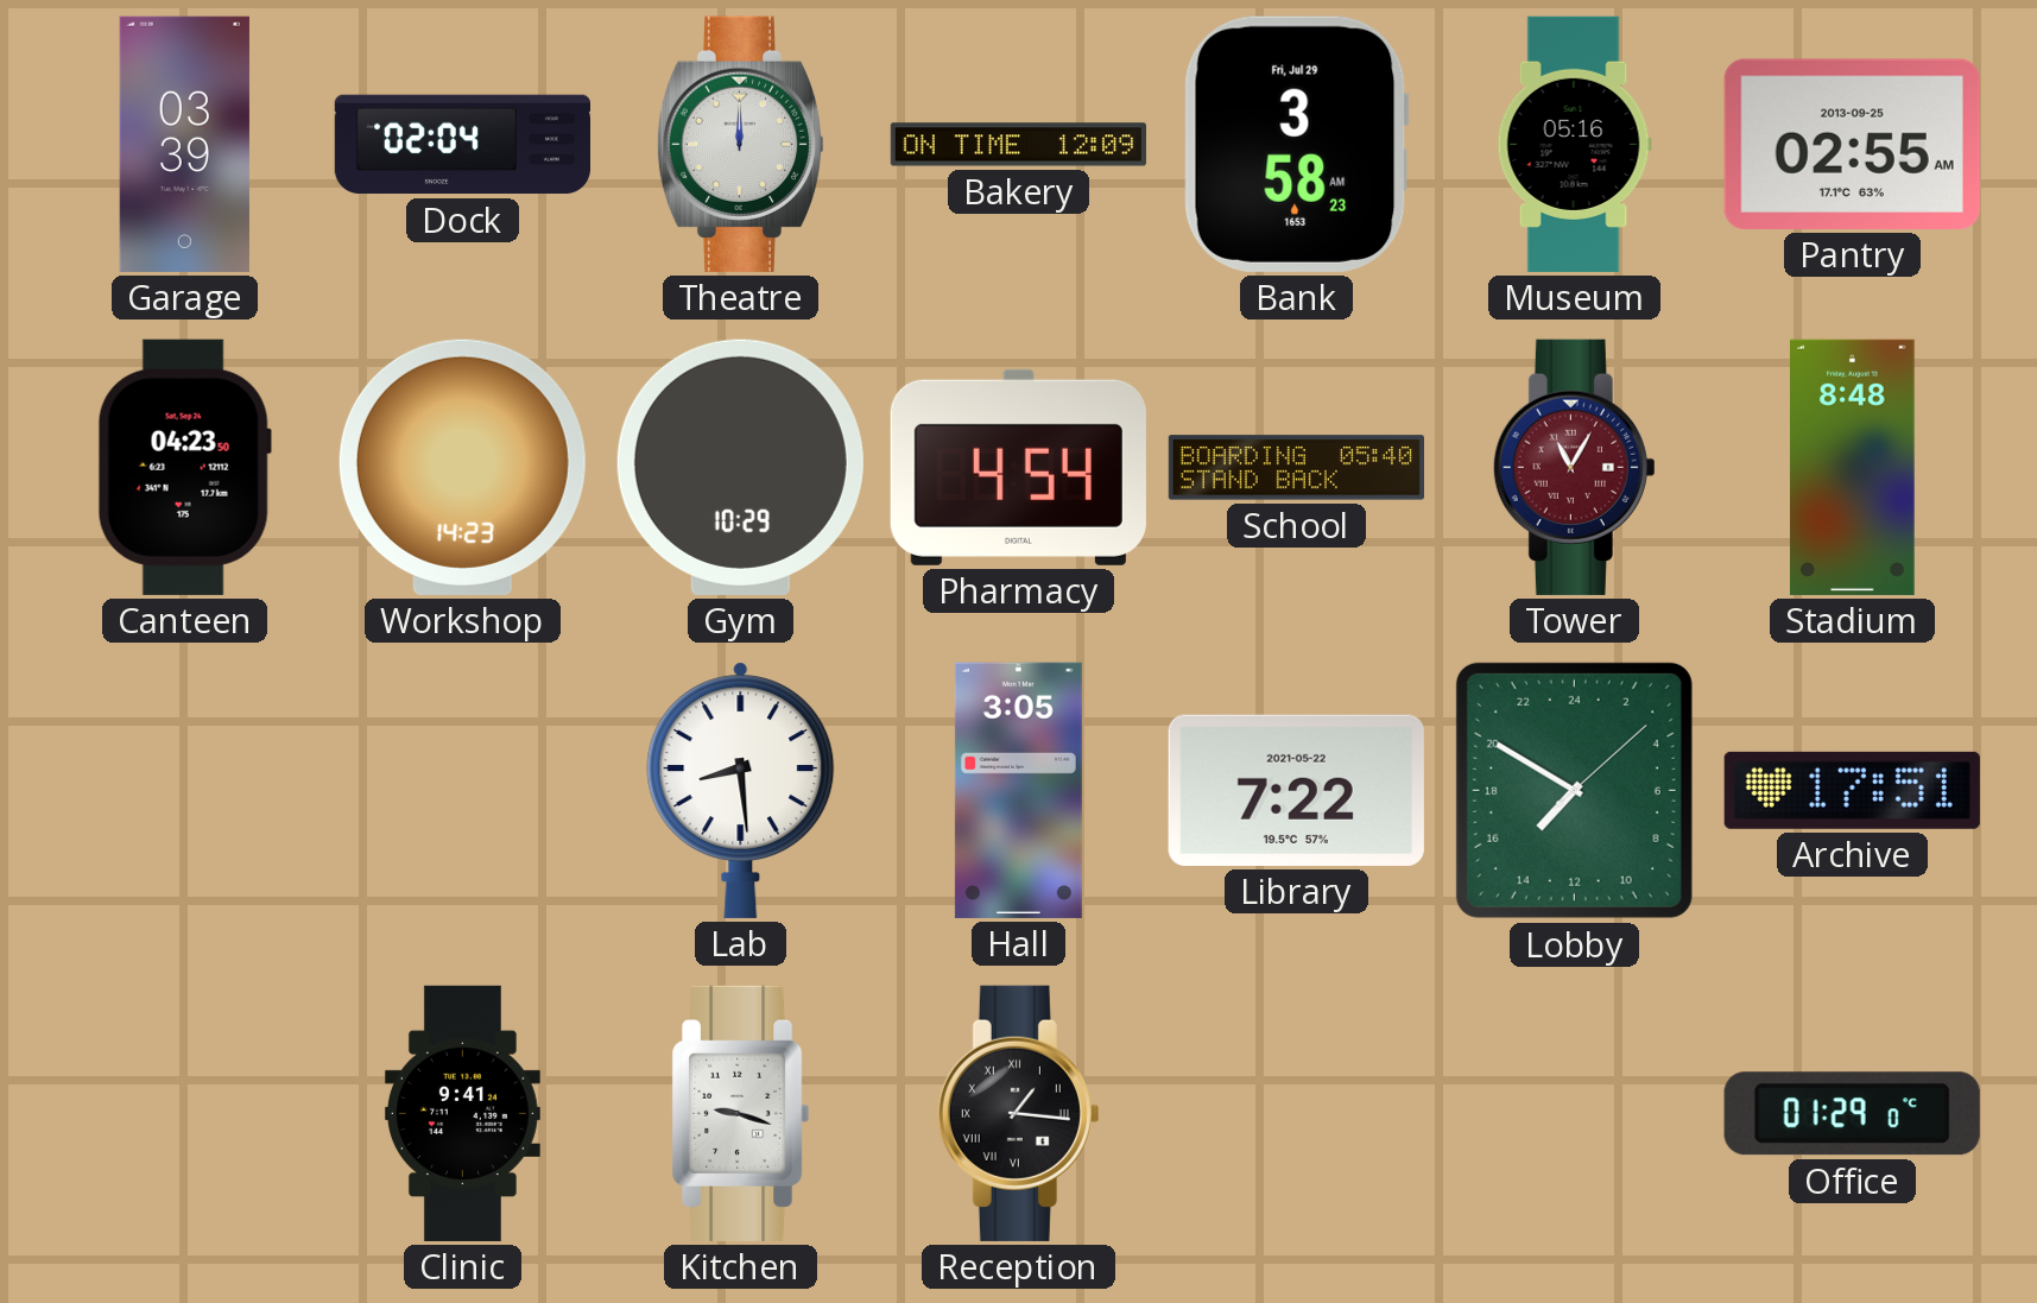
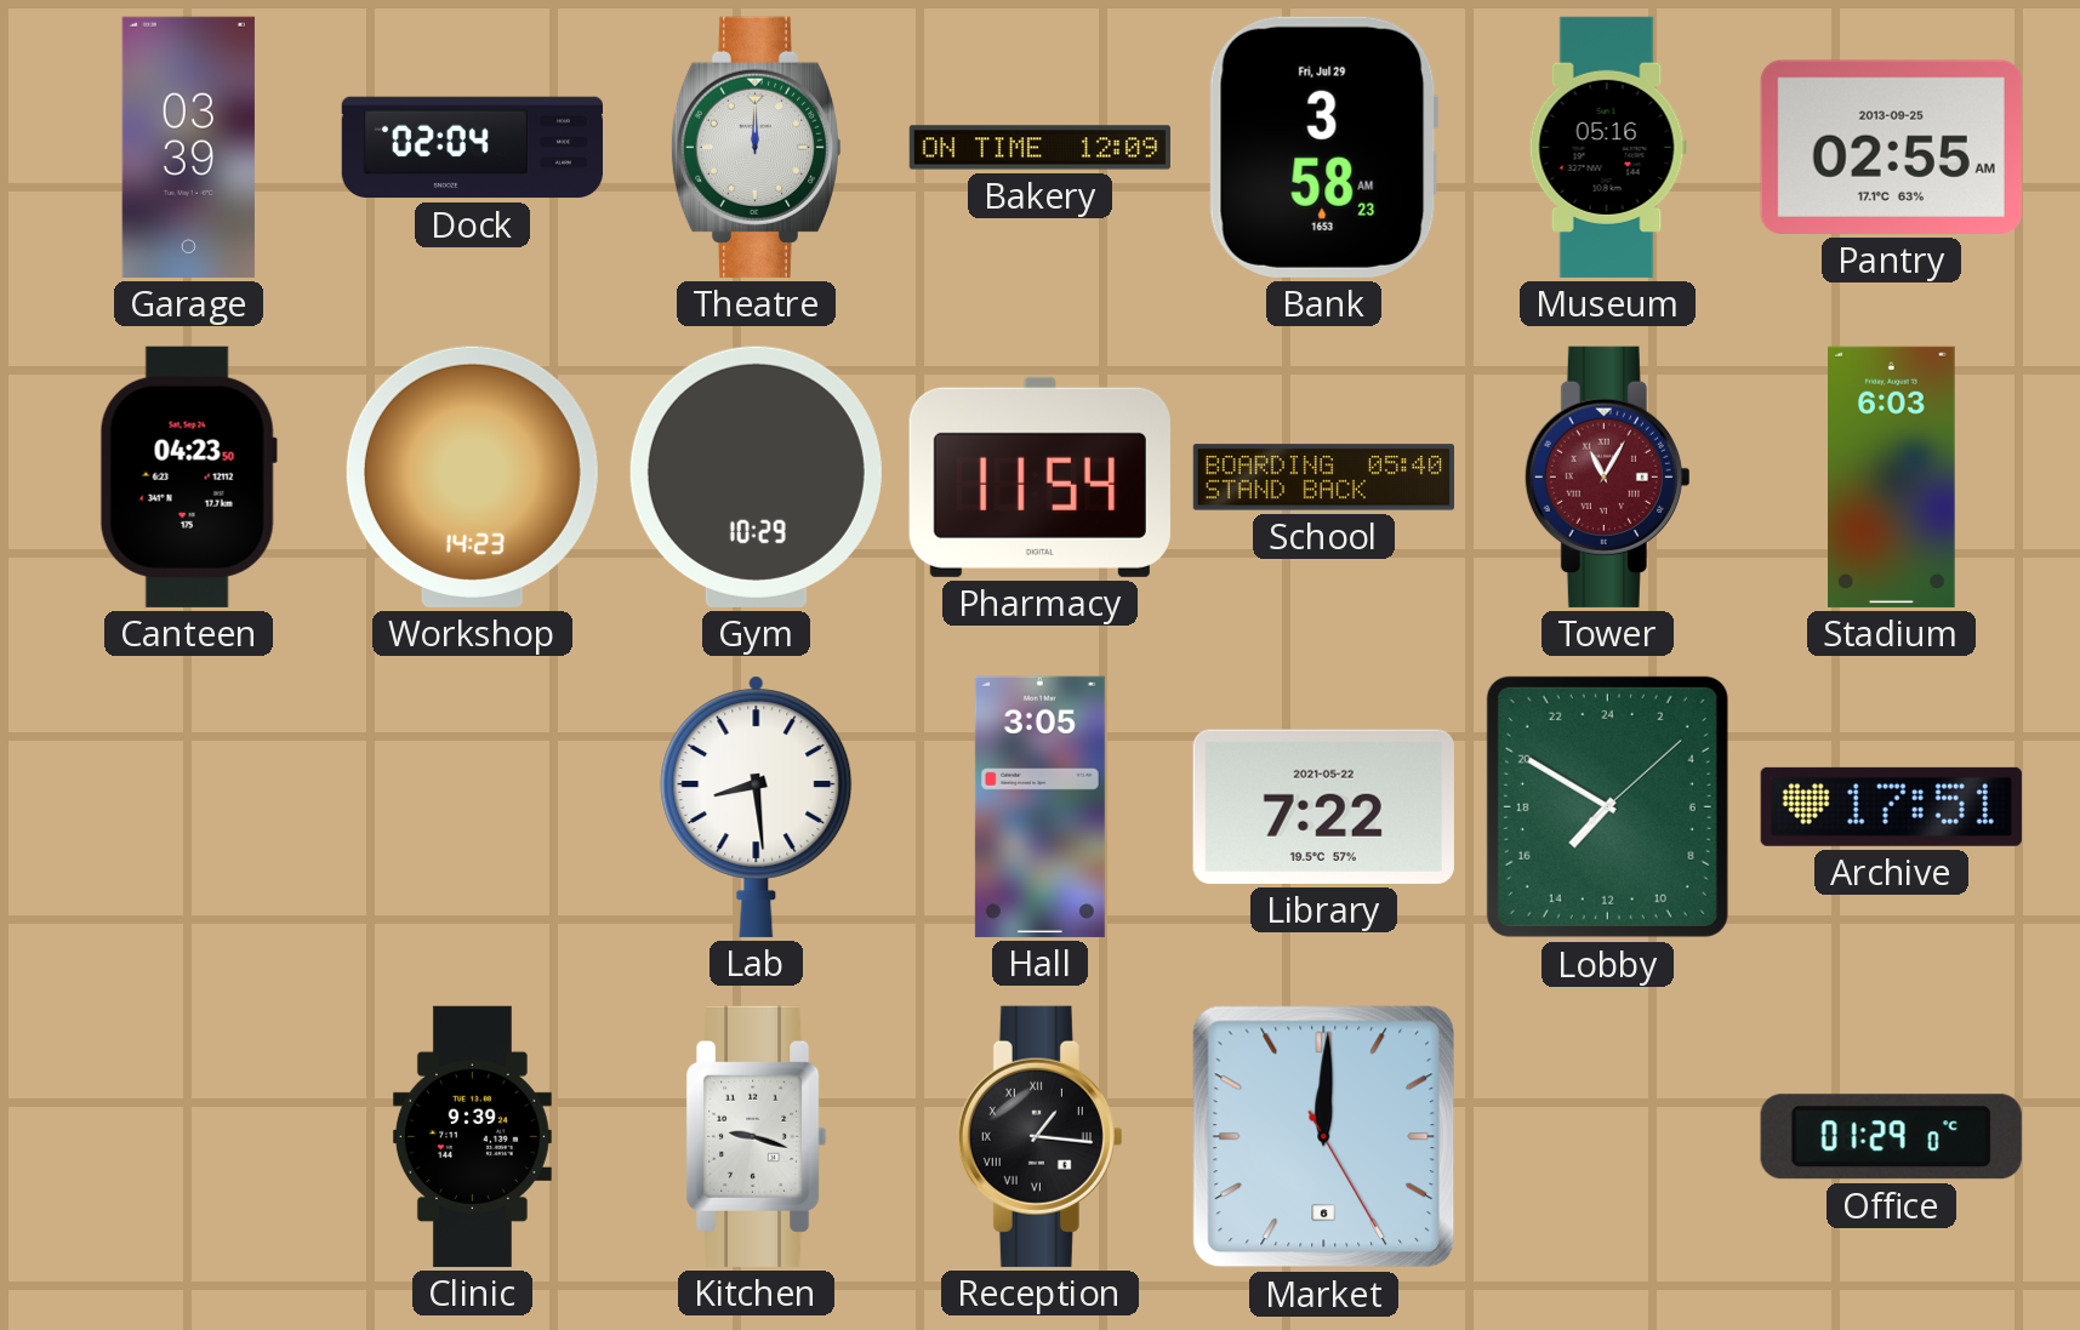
Pharmacy: 4:54 -> 11:54
Stadium: 8:48 -> 6:03
Clinic: 9:41 -> 9:39
Market: none -> 12:00
